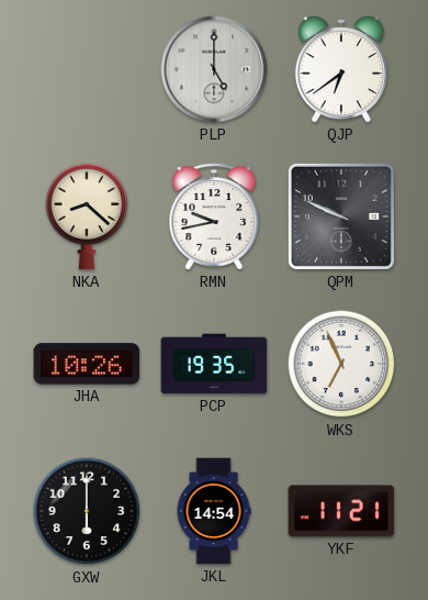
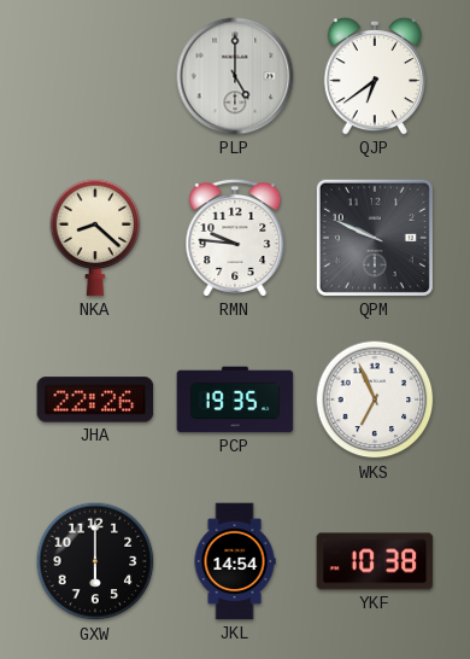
RMN: 9:43 -> 9:46
JHA: 10:26 -> 22:26
YKF: 11:21 -> 10:38
